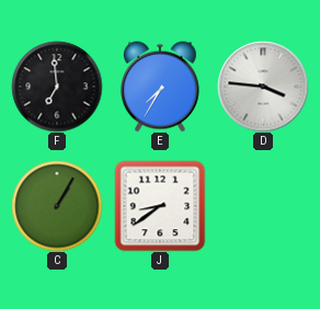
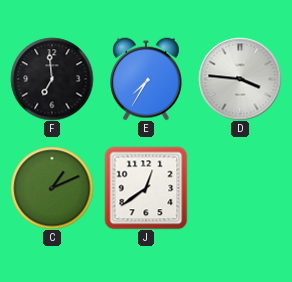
C: 1:05 -> 1:11
J: 8:39 -> 12:39
